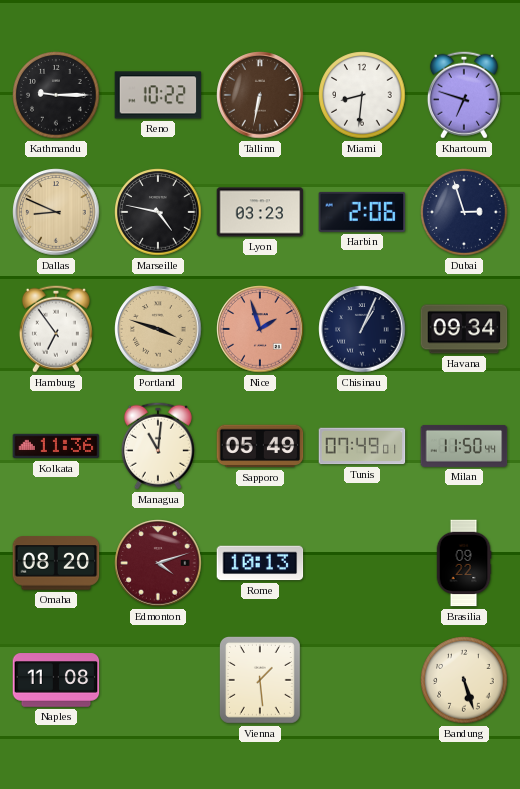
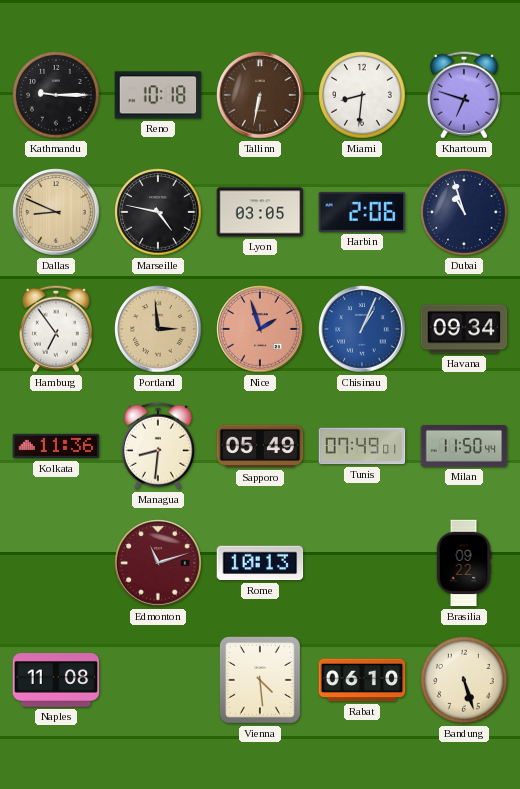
Reno: 10:22 -> 10:18
Lyon: 03:23 -> 03:05
Dubai: 2:57 -> 10:57
Portland: 3:48 -> 2:59
Chisinau dial: navy -> blue
Managua: 11:01 -> 8:31
Omaha: 08:20 -> none
Edmonton: 4:12 -> 11:12
Vienna: 1:29 -> 4:29
Rabat: none -> 06:10
